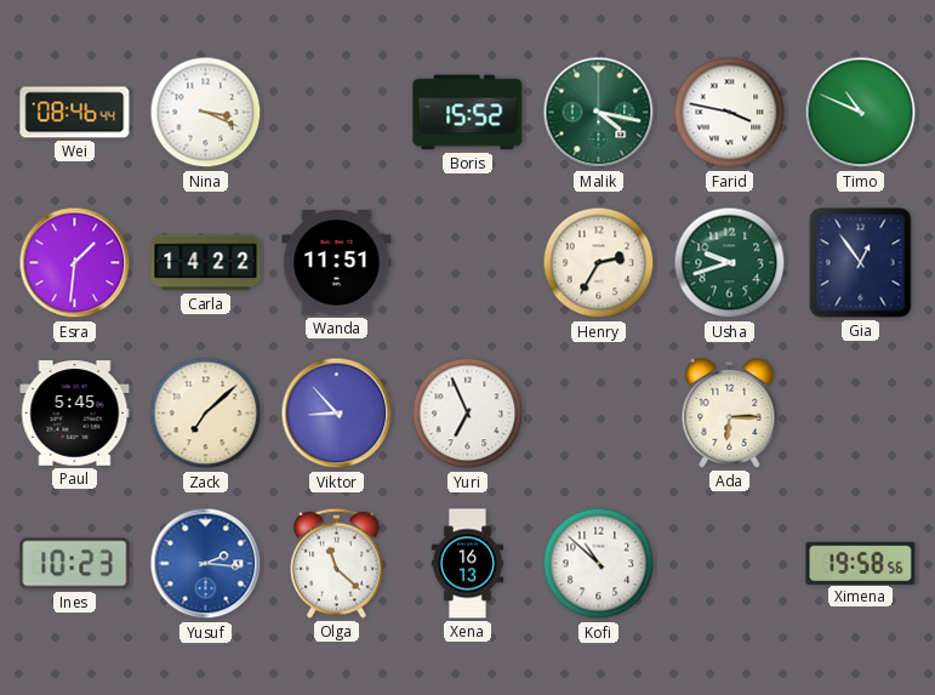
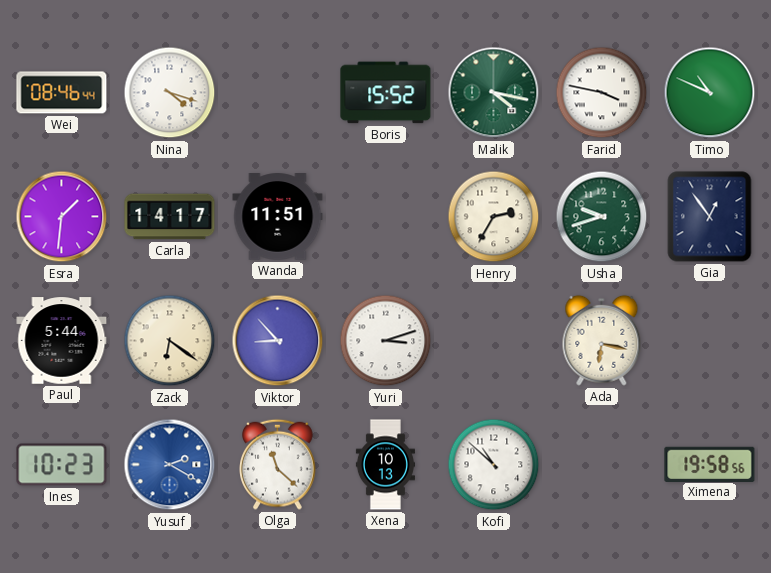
Nina: 3:19 -> 4:18
Carla: 14:22 -> 14:17
Paul: 5:45 -> 5:44
Zack: 7:08 -> 6:21
Yuri: 6:56 -> 3:12
Ada: 6:15 -> 6:17
Yusuf: 2:16 -> 2:20
Xena: 16:13 -> 10:13
